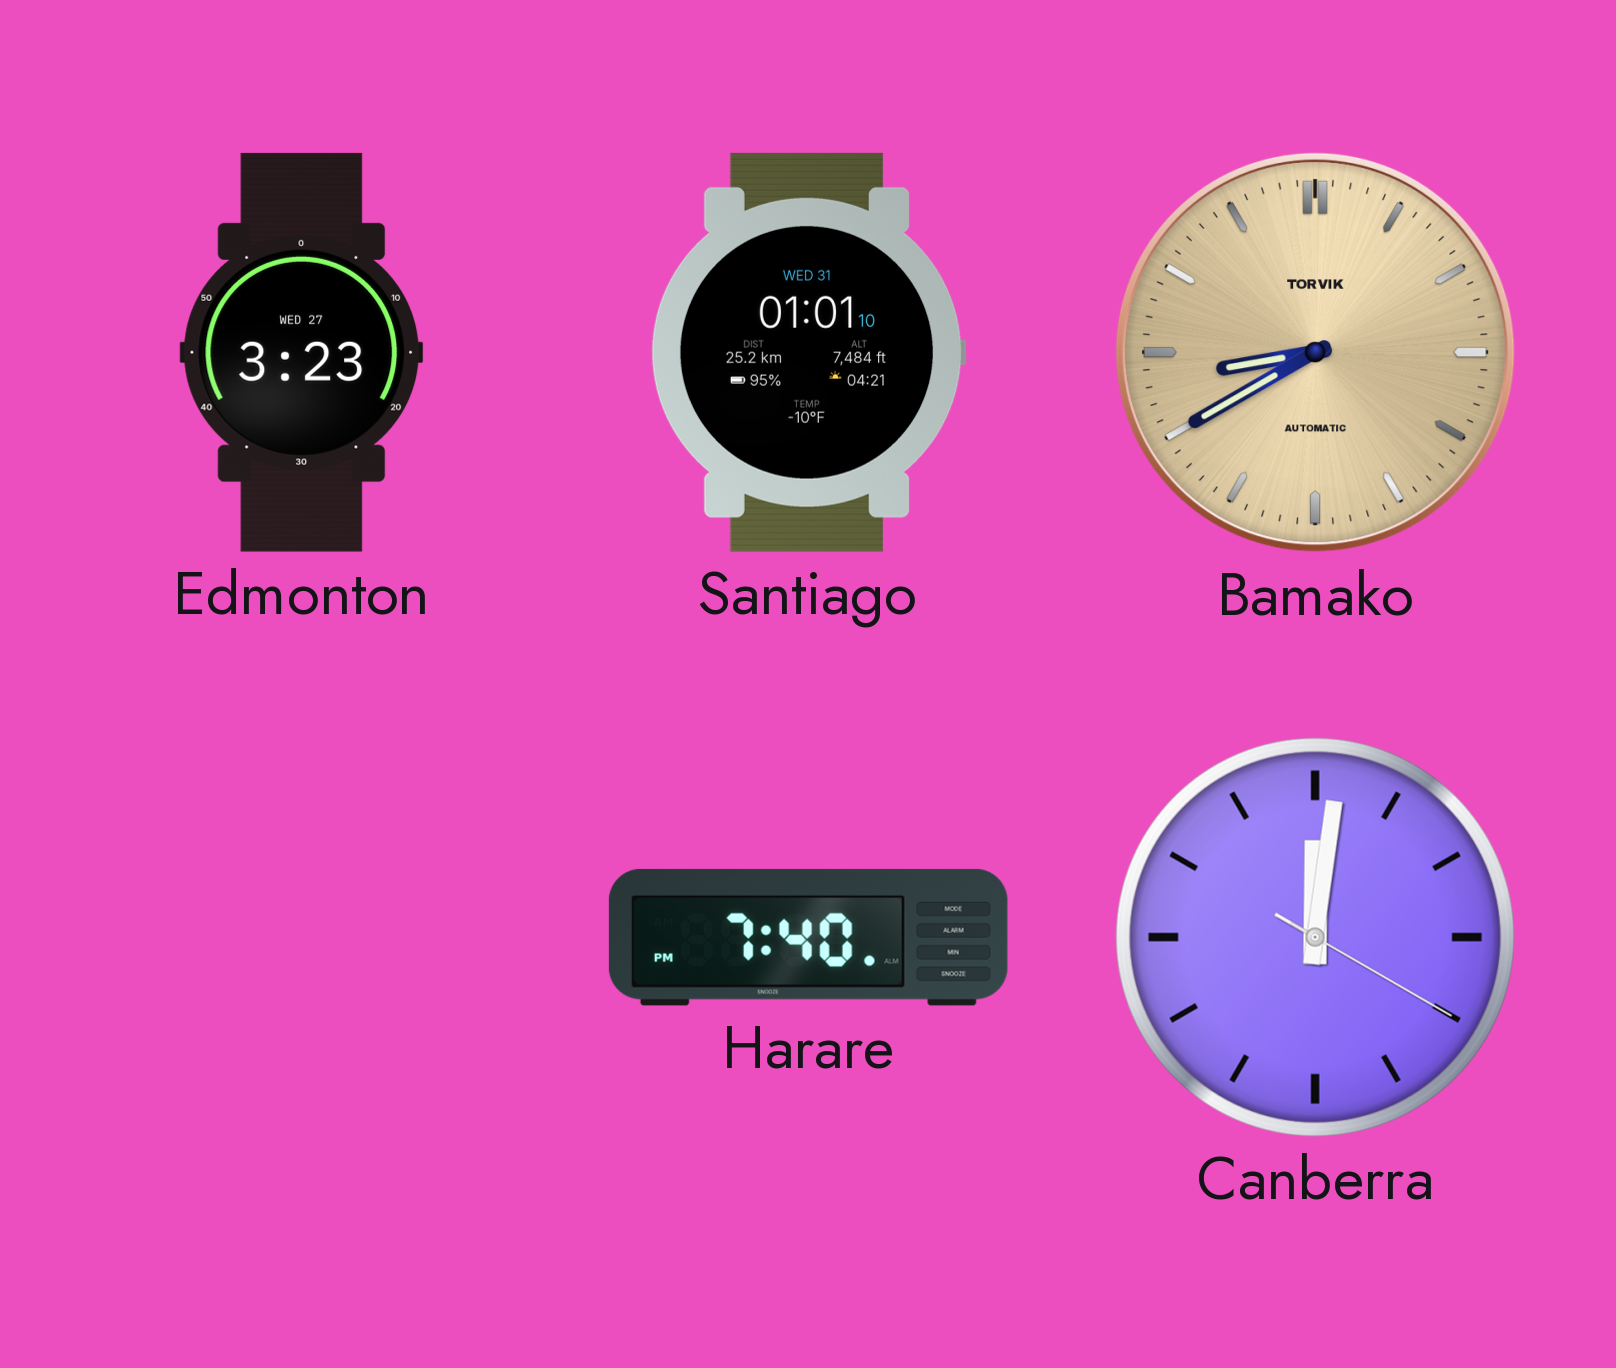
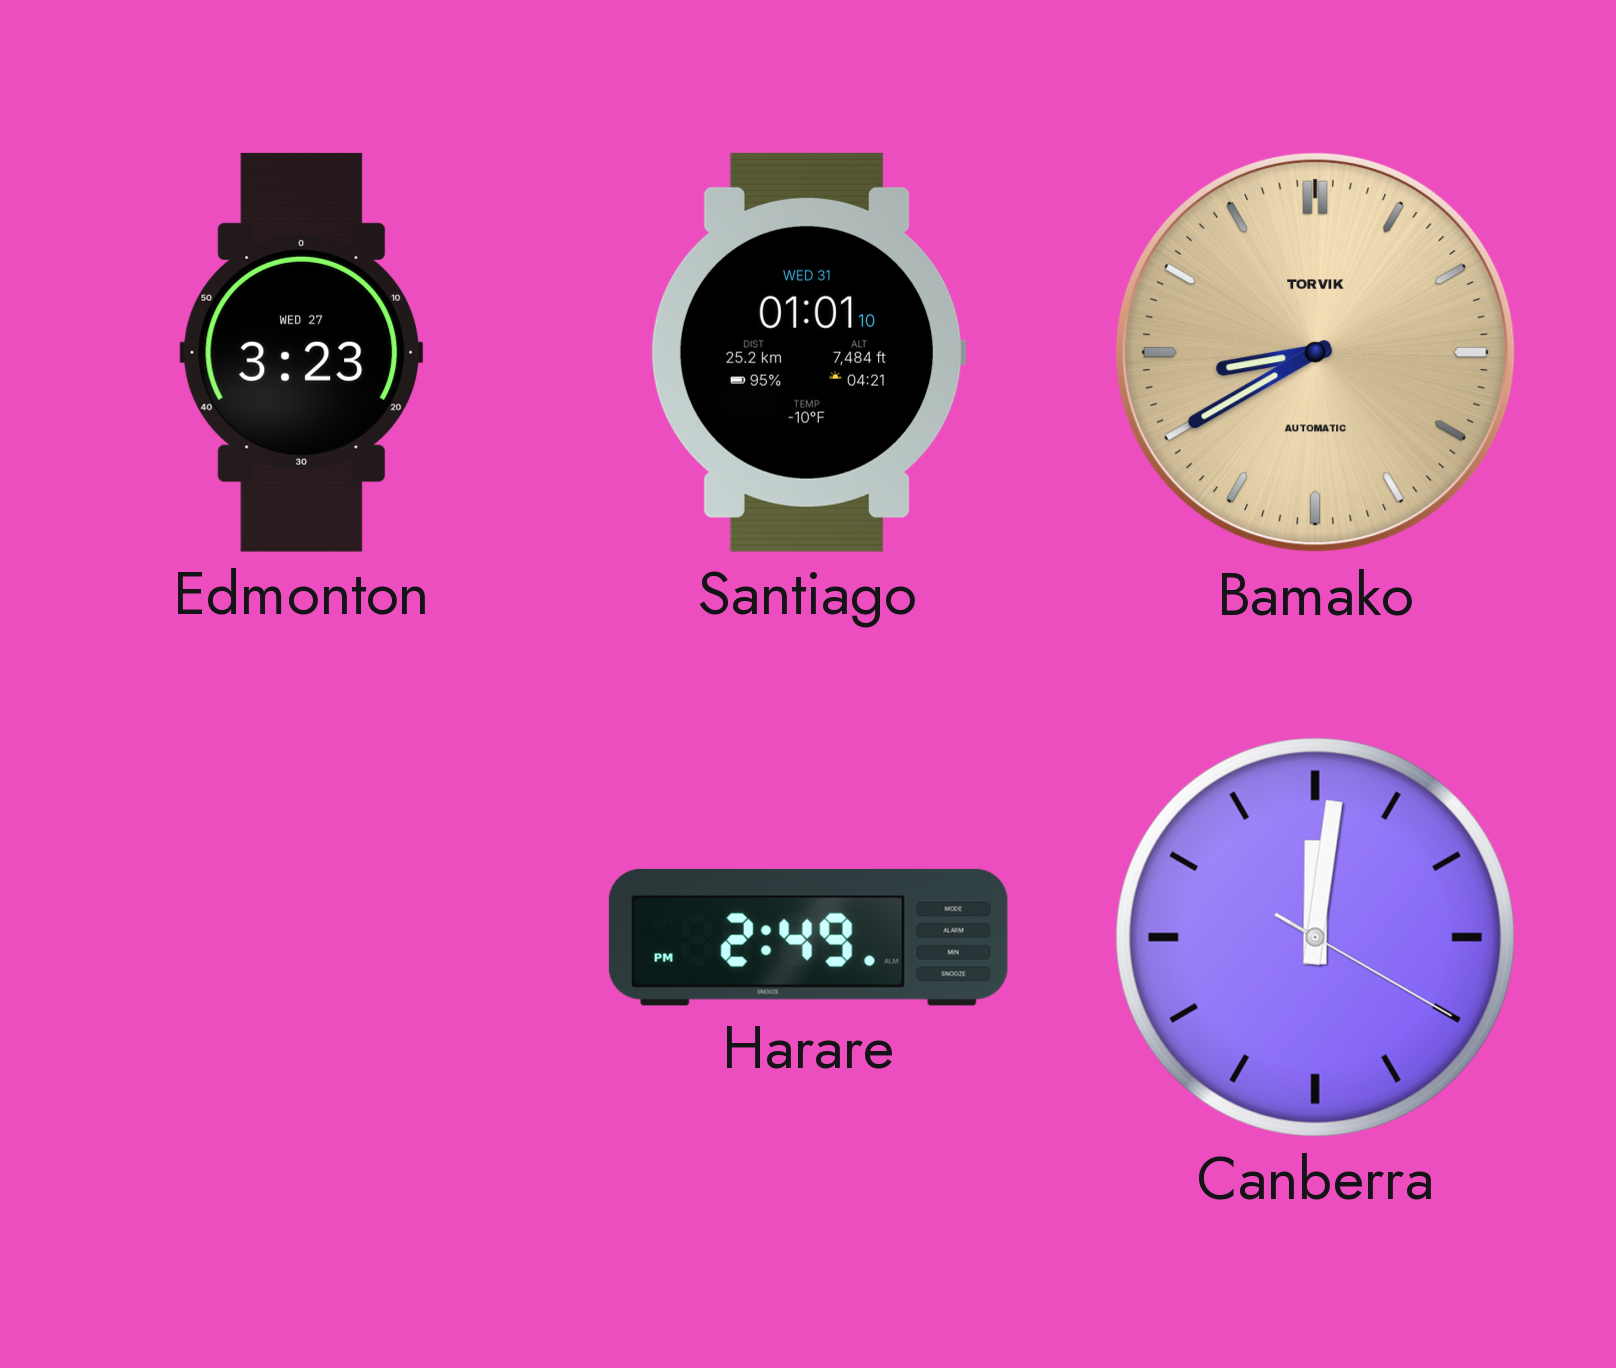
Harare: 7:40 -> 2:49
